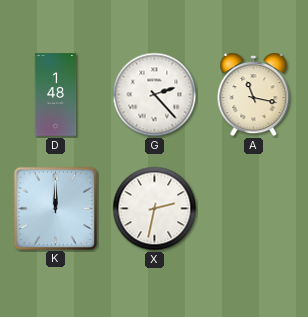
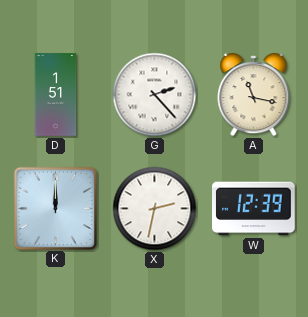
D: 1:48 -> 1:51
W: none -> 12:39
